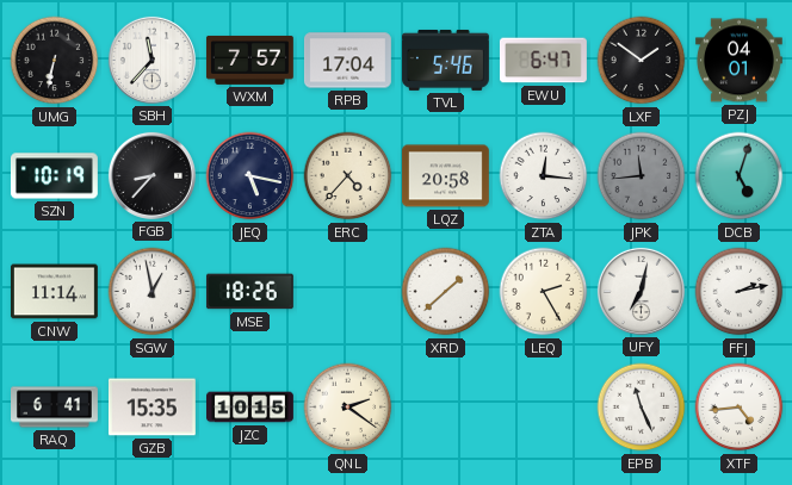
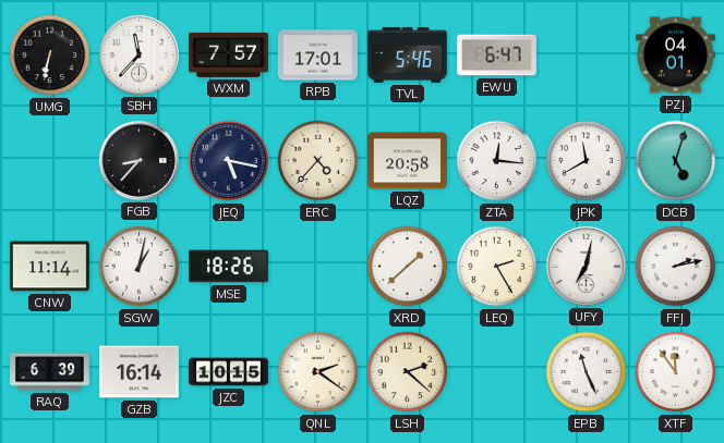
RPB: 17:04 -> 17:01
LXF: 1:51 -> none
SZN: 10:19 -> none
JPK: 11:44 -> 11:40
JPK dial: grey -> white
SGW: 12:58 -> 1:02
RAQ: 6:41 -> 6:39
GZB: 15:35 -> 16:14
LSH: none -> 2:22
XTF: 4:44 -> 11:54
